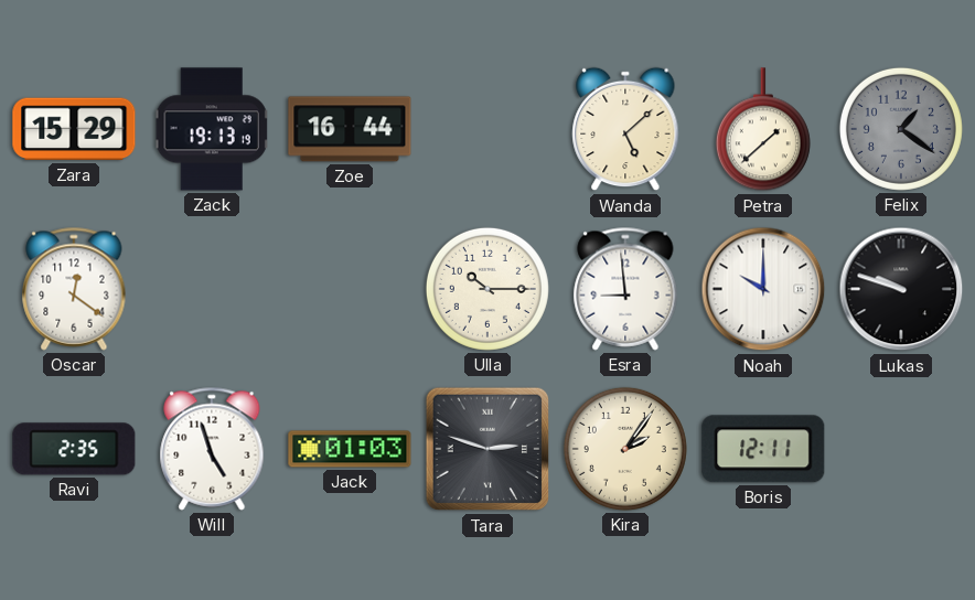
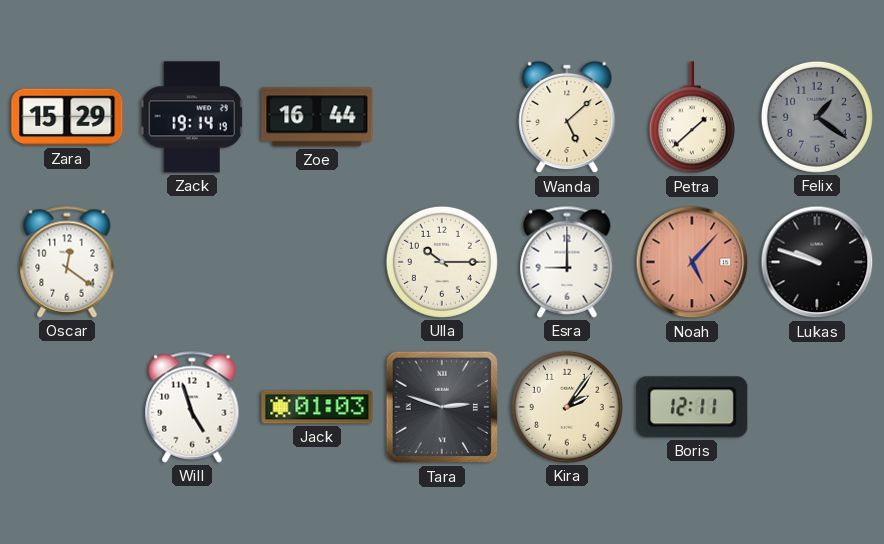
Zack: 19:13 -> 19:14
Esra: 8:59 -> 9:00
Noah: 10:00 -> 5:07
Noah dial: white -> salmon
Ravi: 2:35 -> none
